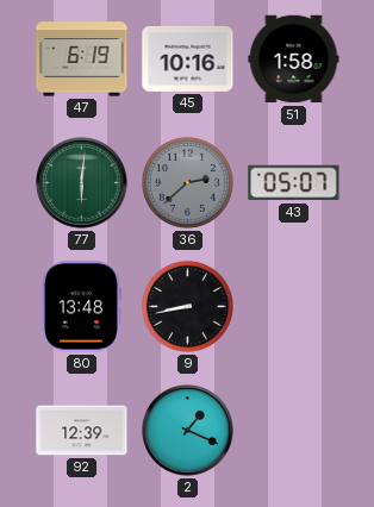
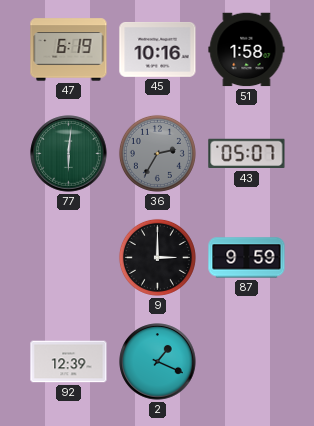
36: 2:38 -> 2:35
80: 13:48 -> none
9: 8:43 -> 3:00
87: none -> 9:59
